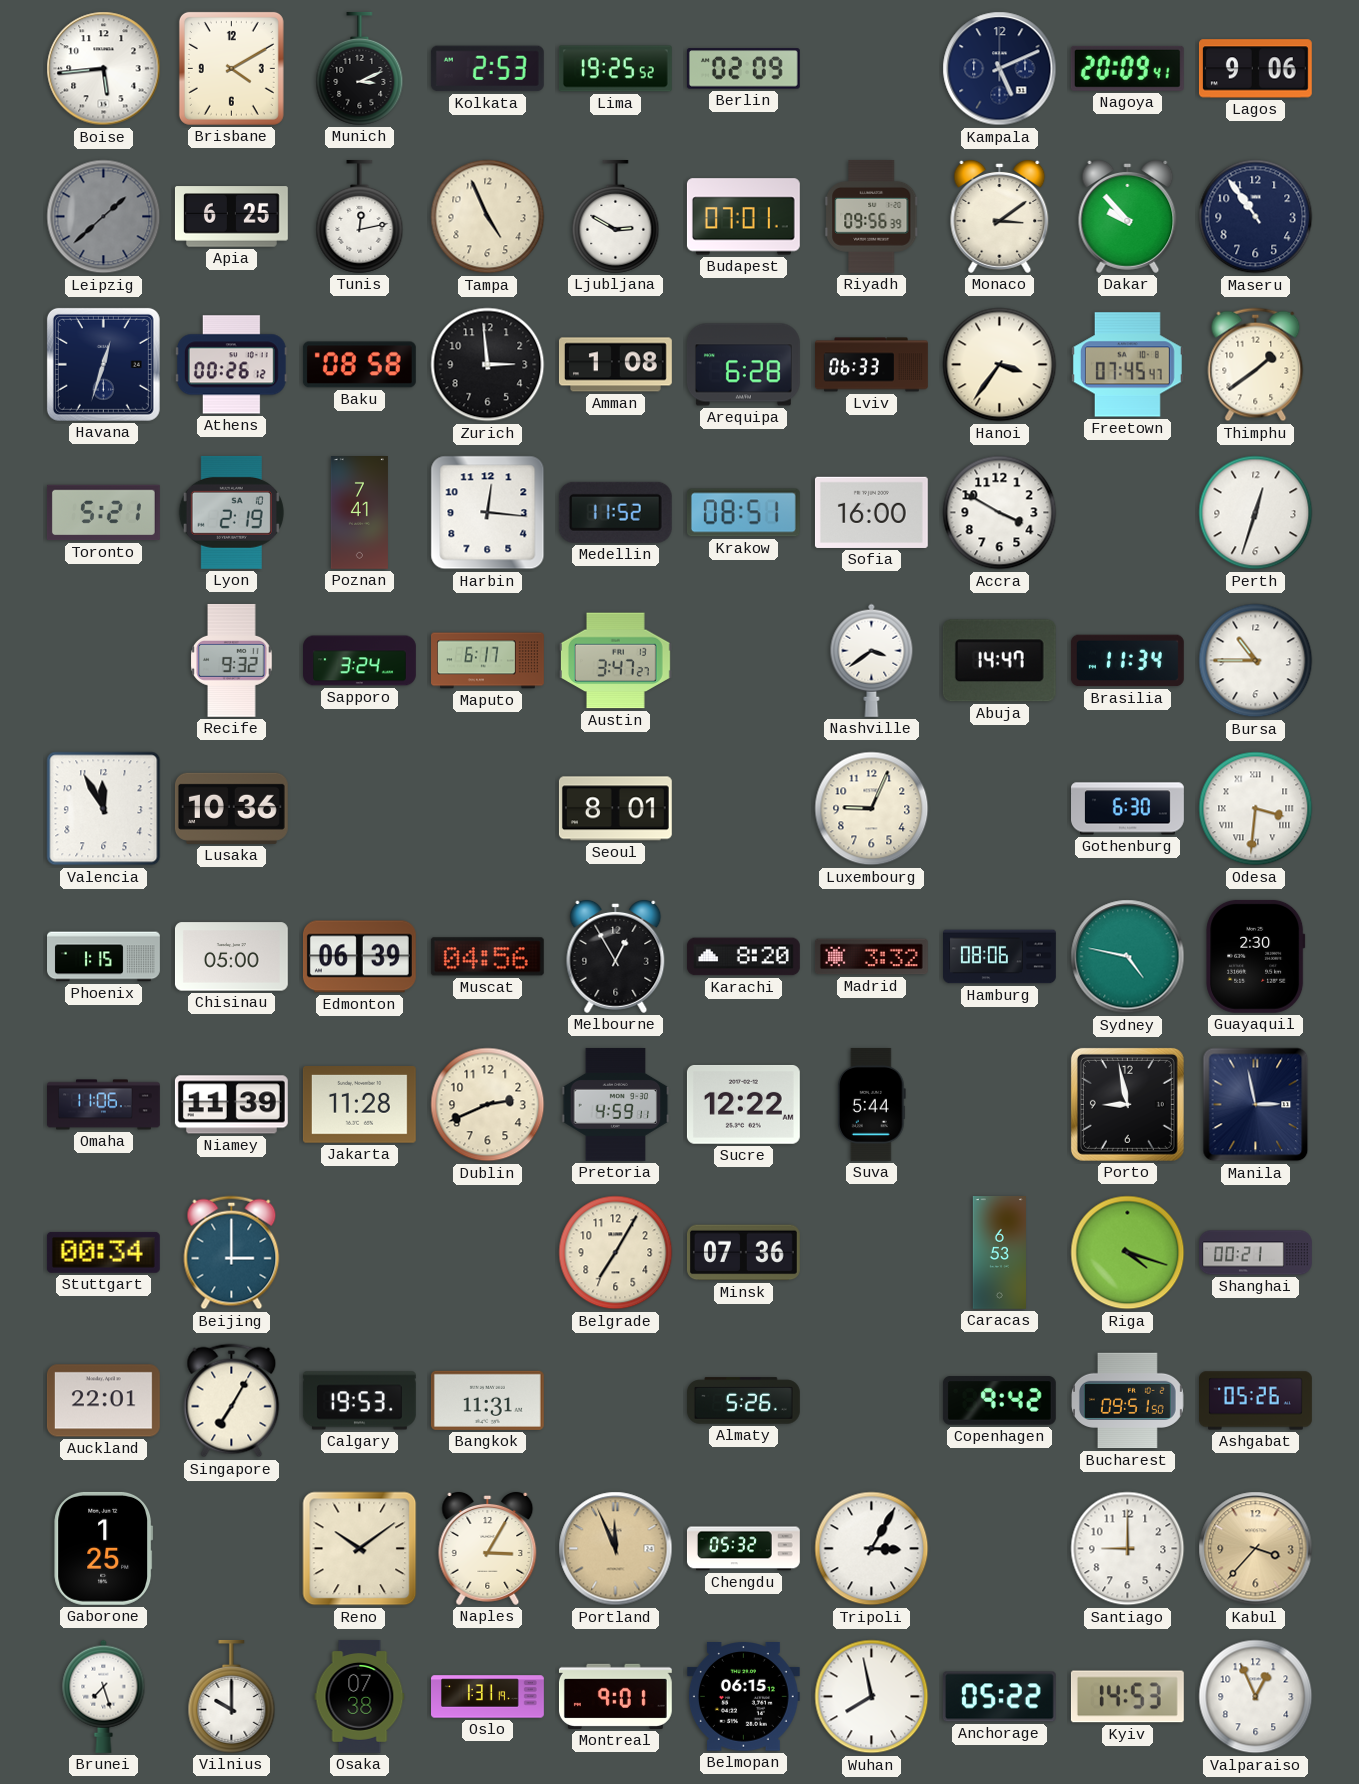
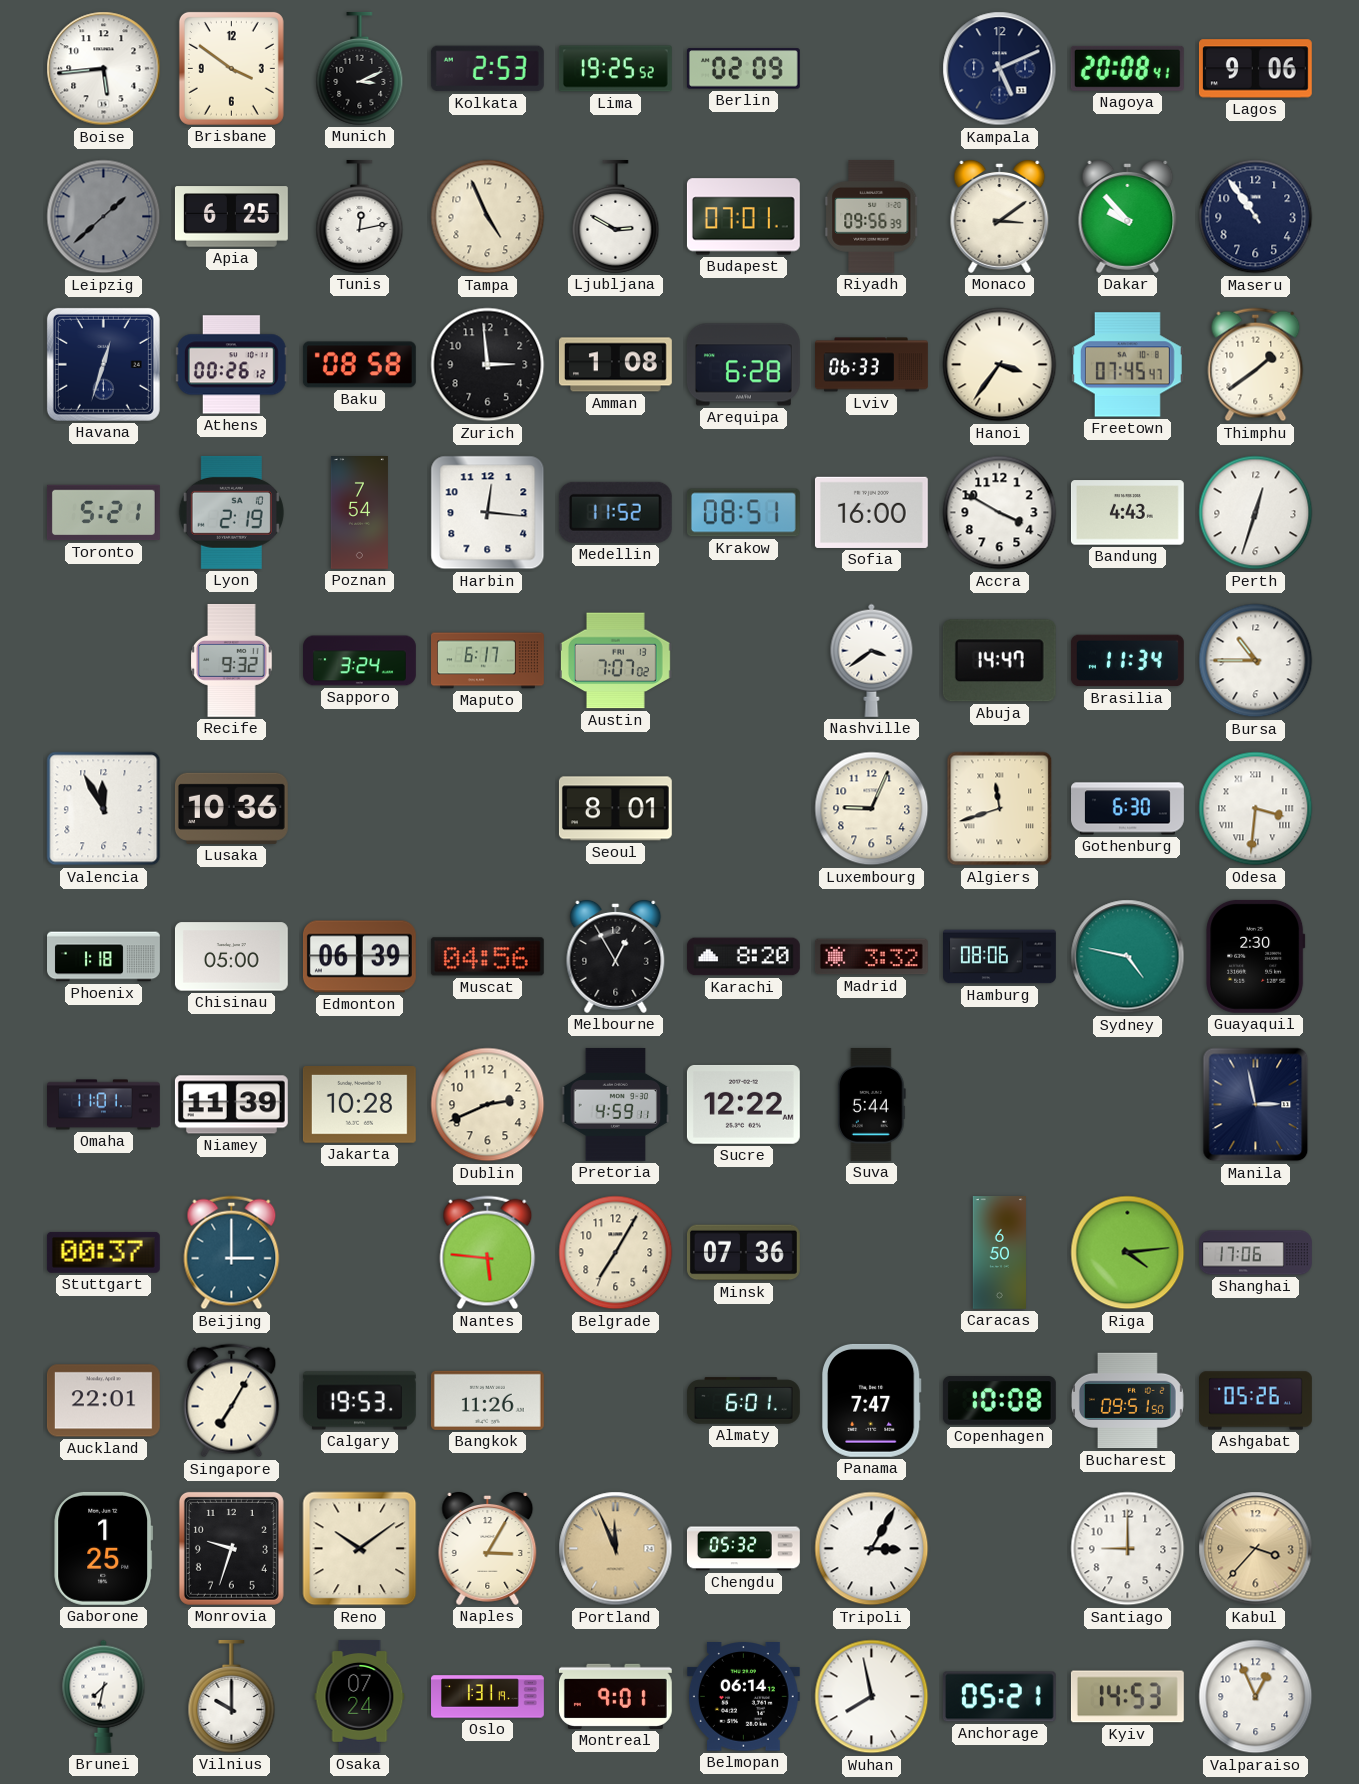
Brisbane: 4:10 -> 3:51
Nagoya: 20:09 -> 20:08
Poznan: 7:41 -> 7:54
Bandung: none -> 4:43
Austin: 3:47 -> 7:07
Algiers: none -> 11:42
Phoenix: 1:15 -> 1:18
Omaha: 11:06 -> 11:01
Jakarta: 11:28 -> 10:28
Porto: 8:58 -> none
Stuttgart: 00:34 -> 00:37
Nantes: none -> 5:46
Caracas: 6:53 -> 6:50
Riga: 4:18 -> 4:14
Shanghai: 00:21 -> 17:06
Bangkok: 11:31 -> 11:26
Almaty: 5:26 -> 6:01
Panama: none -> 7:47
Copenhagen: 9:42 -> 10:08
Monrovia: none -> 9:33
Brunei: 7:27 -> 7:32
Osaka: 07:38 -> 07:24
Belmopan: 06:15 -> 06:14
Anchorage: 05:22 -> 05:21
